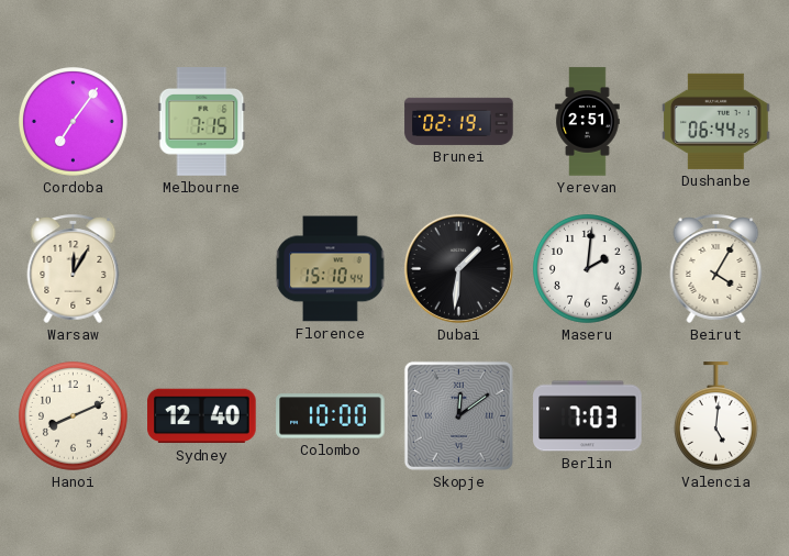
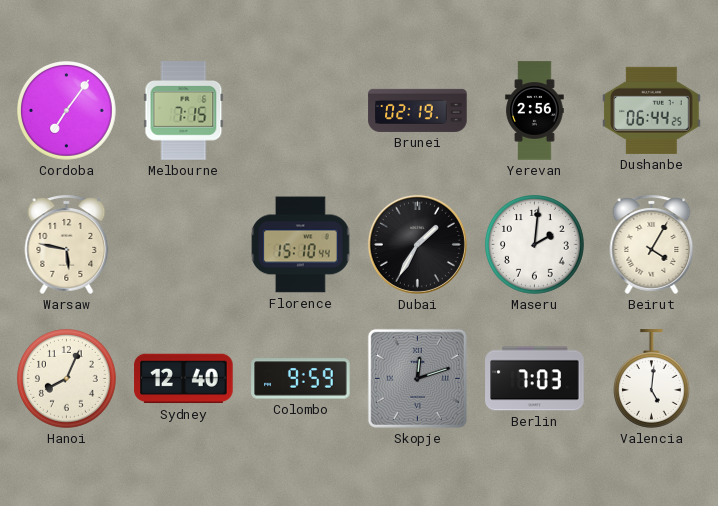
Yerevan: 2:51 -> 2:56
Warsaw: 12:05 -> 5:47
Dubai: 1:31 -> 1:35
Hanoi: 8:11 -> 8:04
Colombo: 10:00 -> 9:59
Skopje: 12:09 -> 12:12
